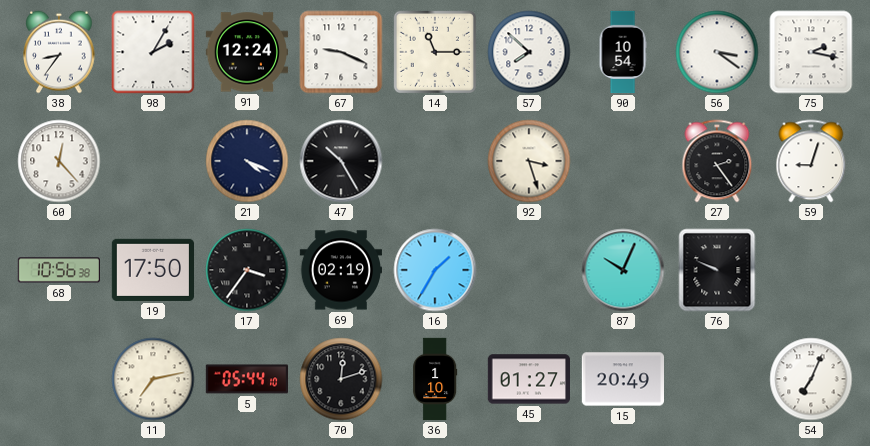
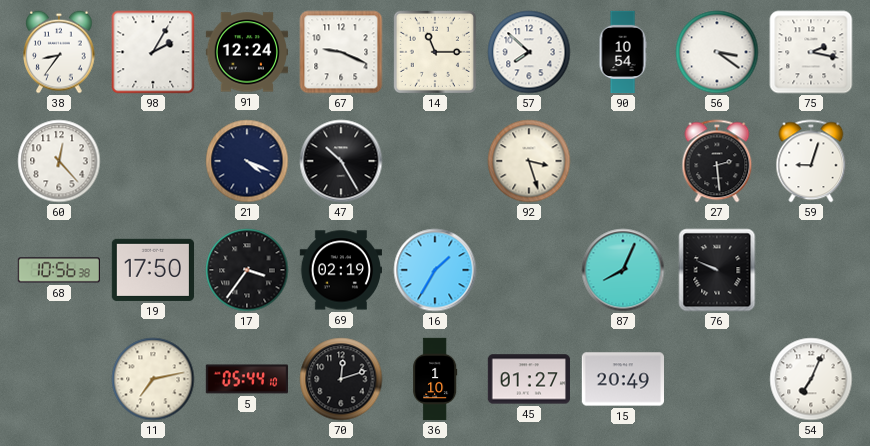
27: 2:24 -> 2:29
87: 10:04 -> 8:04
